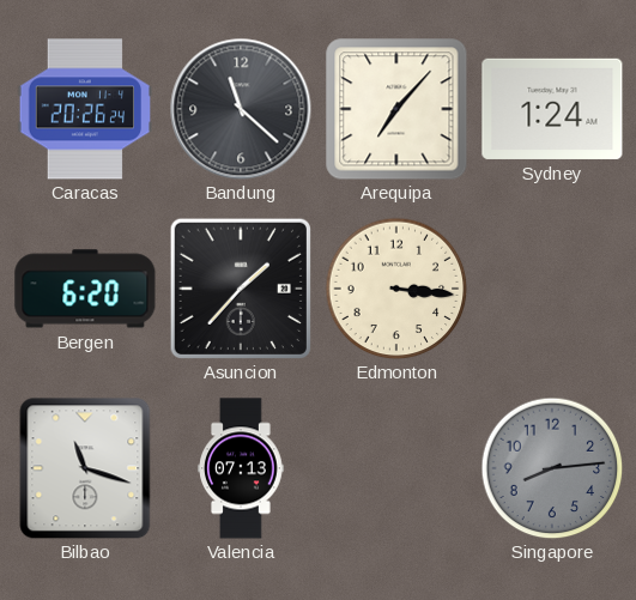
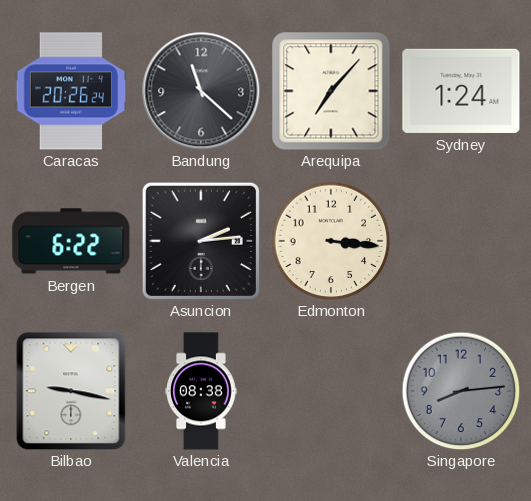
Bergen: 6:20 -> 6:22
Asuncion: 1:37 -> 2:14
Bilbao: 11:18 -> 9:17
Valencia: 07:13 -> 08:38
